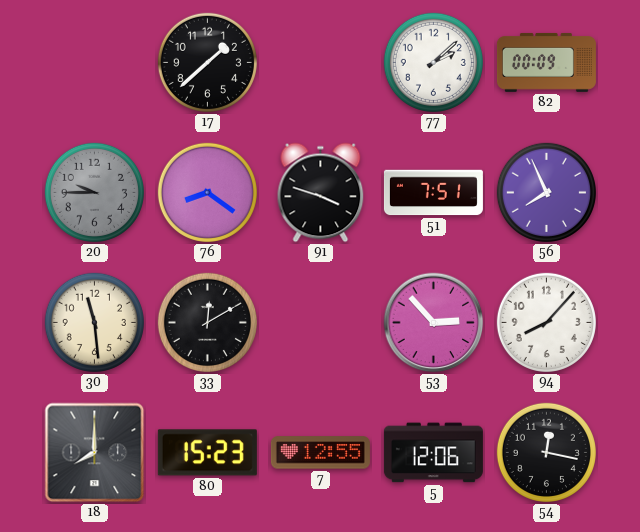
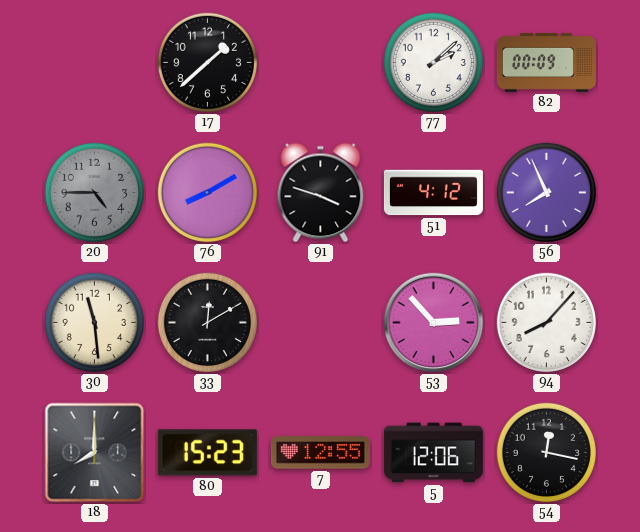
20: 9:45 -> 4:45
76: 8:21 -> 8:10
51: 7:51 -> 4:12
